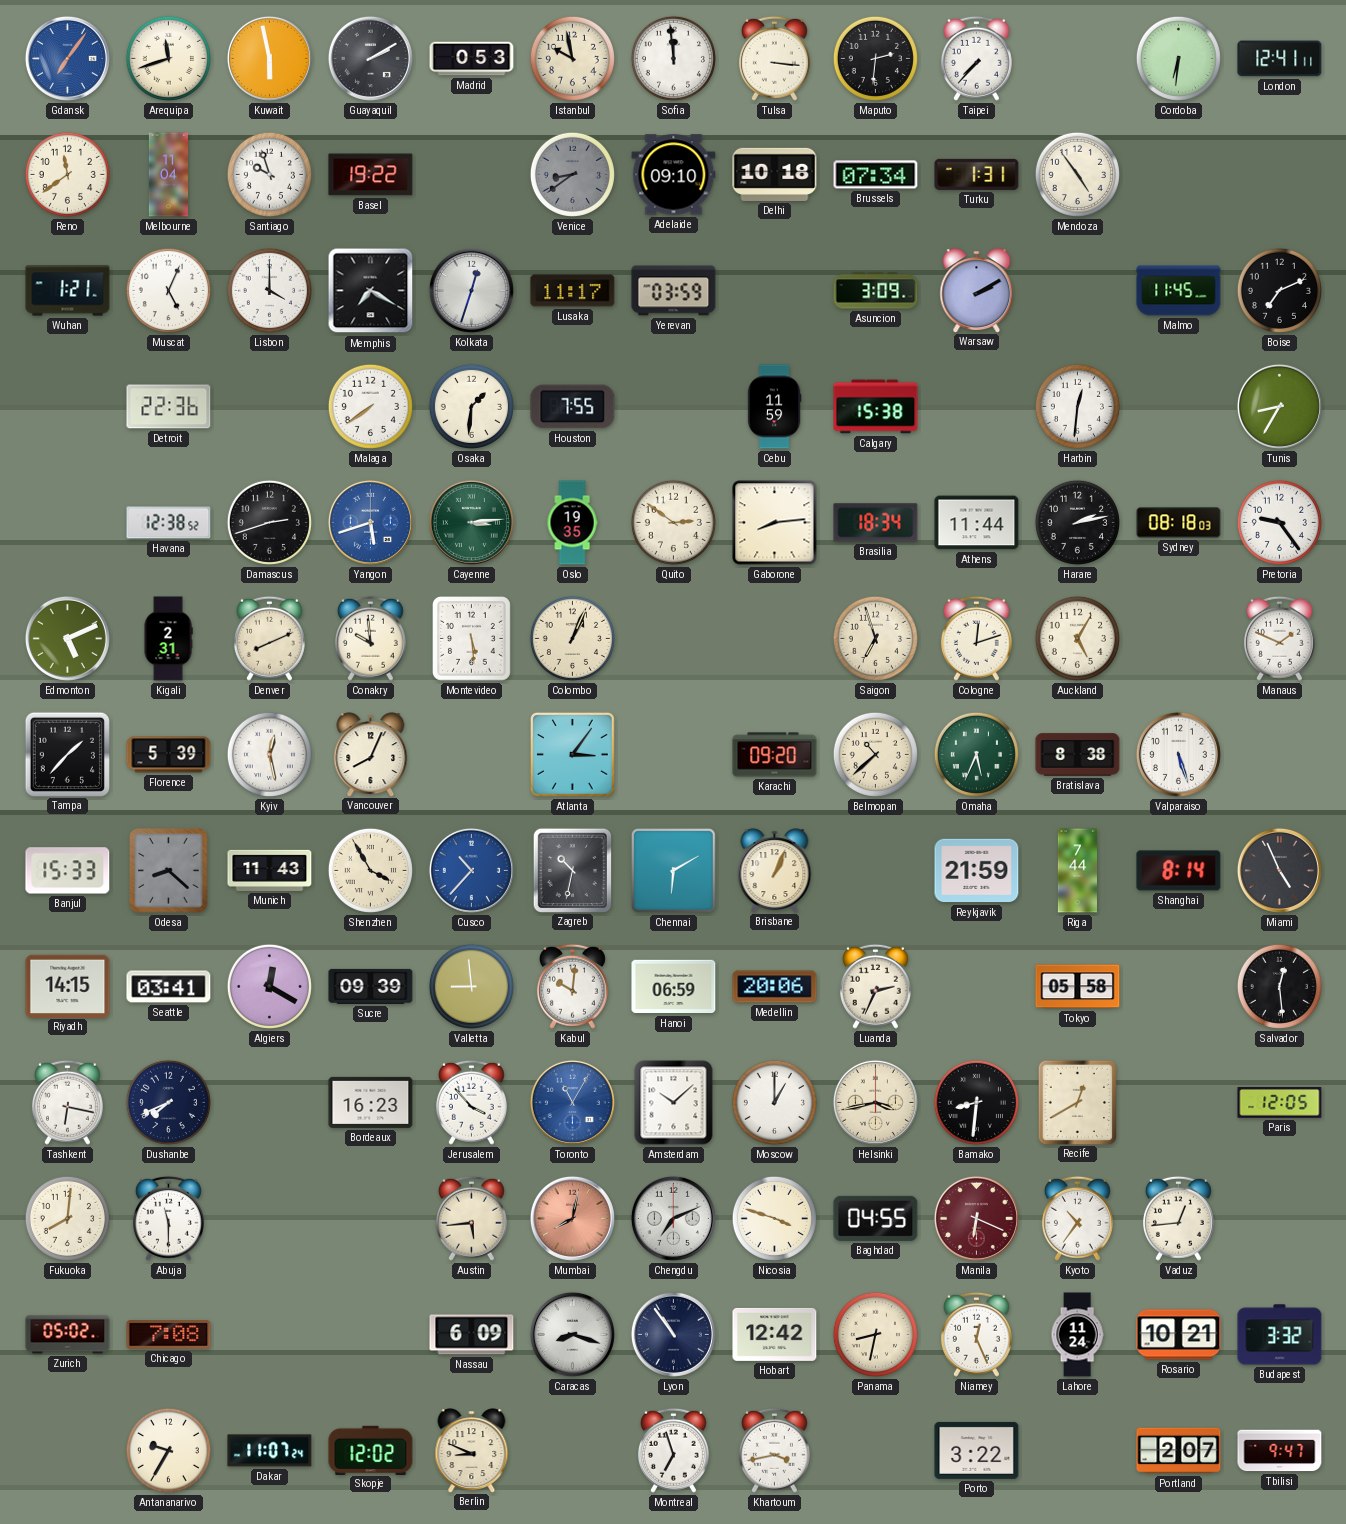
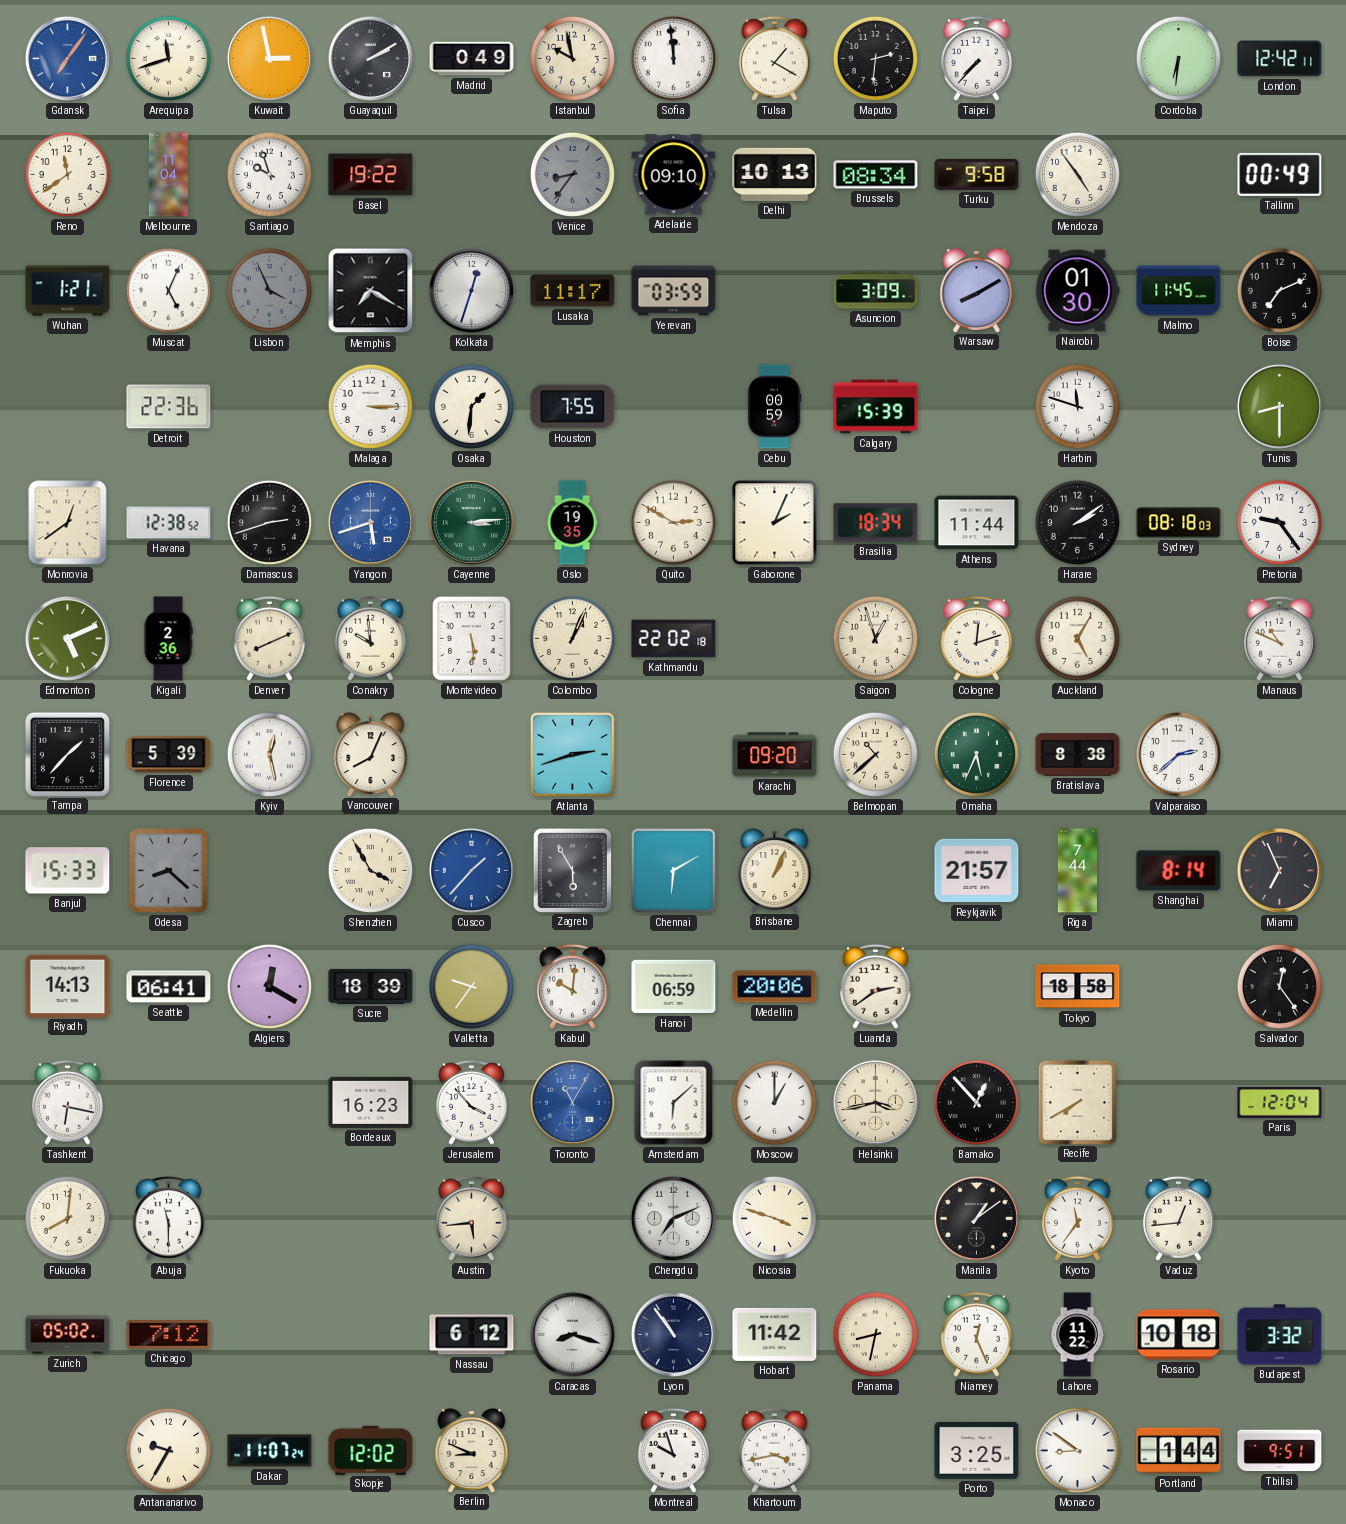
Kuwait: 5:58 -> 2:58
Madrid: 0:53 -> 0:49
Tulsa: 3:16 -> 1:20
London: 12:41 -> 12:42
Venice: 8:39 -> 8:36
Delhi: 10:18 -> 10:13
Brussels: 07:34 -> 08:34
Turku: 1:31 -> 9:58
Tallinn: none -> 00:49
Lisbon: 4:00 -> 3:56
Lisbon dial: white -> grey
Warsaw: 2:10 -> 8:10
Nairobi: none -> 01:30
Malaga: 7:39 -> 3:15
Cebu: 11:59 -> 00:59
Calgary: 15:38 -> 15:39
Harbin: 12:31 -> 11:48
Tunis: 8:35 -> 8:30
Monrovia: none -> 12:39
Quito: 2:51 -> 2:50
Gaborone: 8:14 -> 2:04
Harare: 2:13 -> 2:09
Kigali: 2:31 -> 2:36
Kathmandu: none -> 22:02
Saigon: 6:57 -> 12:57
Manaus: 1:49 -> 10:49
Atlanta: 3:06 -> 2:42
Valparaiso: 5:27 -> 2:38
Munich: 11:43 -> none
Cusco: 10:37 -> 1:37
Zagreb: 10:32 -> 5:55
Reykjavik: 21:59 -> 21:57
Miami: 4:56 -> 6:56
Riyadh: 14:15 -> 14:13
Seattle: 03:41 -> 06:41
Sucre: 09:39 -> 18:39
Valletta: 8:59 -> 9:36
Luanda: 2:34 -> 2:39
Tokyo: 05:58 -> 18:58
Salvador: 12:29 -> 12:24
Dushanbe: 7:41 -> none
Amsterdam: 10:08 -> 6:08
Bamako: 8:31 -> 12:53
Recife: 12:40 -> 7:40
Paris: 12:05 -> 12:04
Mumbai: 8:02 -> none
Baghdad: 04:55 -> none
Manila: 6:19 -> 1:09
Manila dial: burgundy -> black
Kyoto: 10:36 -> 11:36
Chicago: 7:08 -> 7:12
Nassau: 6:09 -> 6:12
Hobart: 12:42 -> 11:42
Lahore: 11:24 -> 11:22
Rosario: 10:21 -> 10:18
Montreal: 6:57 -> 9:57
Porto: 3:22 -> 3:25
Monaco: none -> 8:51
Portland: 2:07 -> 1:44
Tbilisi: 9:47 -> 9:51
